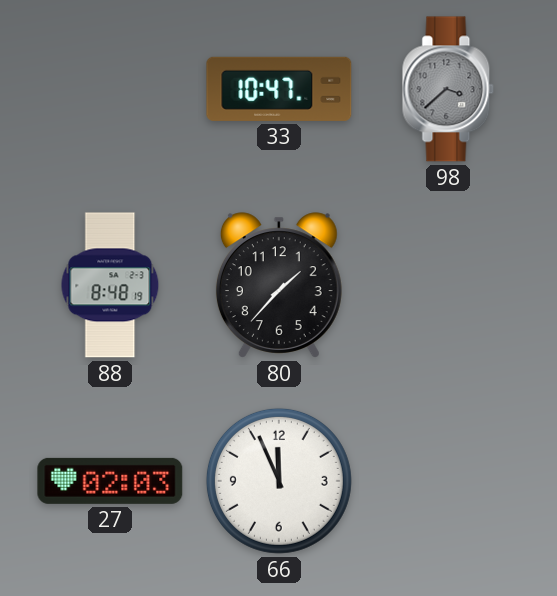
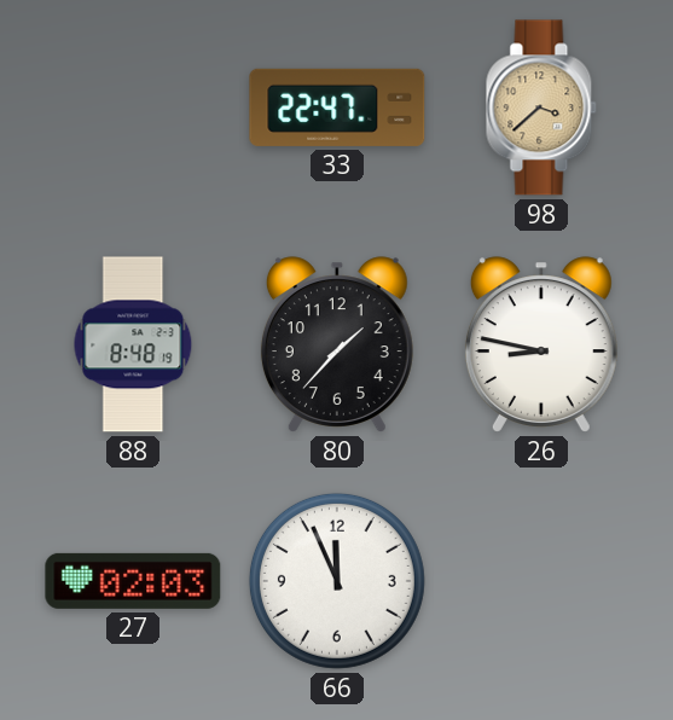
33: 10:47 -> 22:47
98 dial: grey -> champagne
26: none -> 8:47
